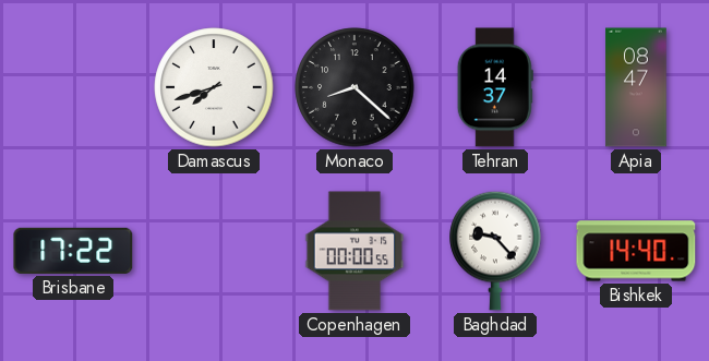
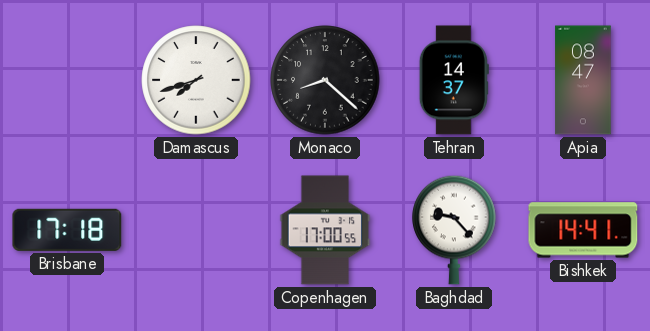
Brisbane: 17:22 -> 17:18
Copenhagen: 00:00 -> 17:00
Bishkek: 14:40 -> 14:41
